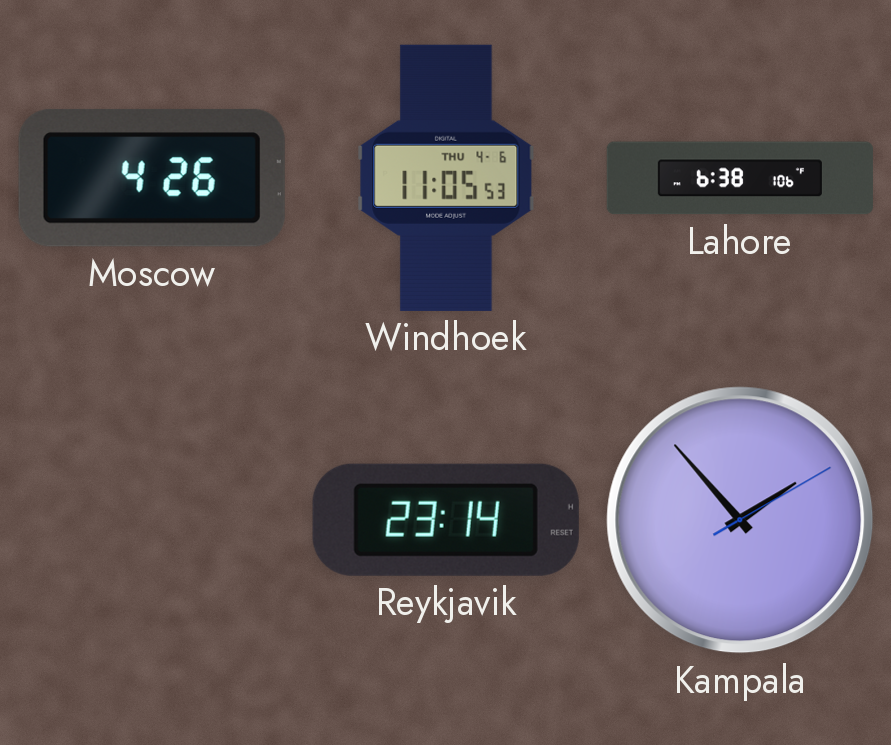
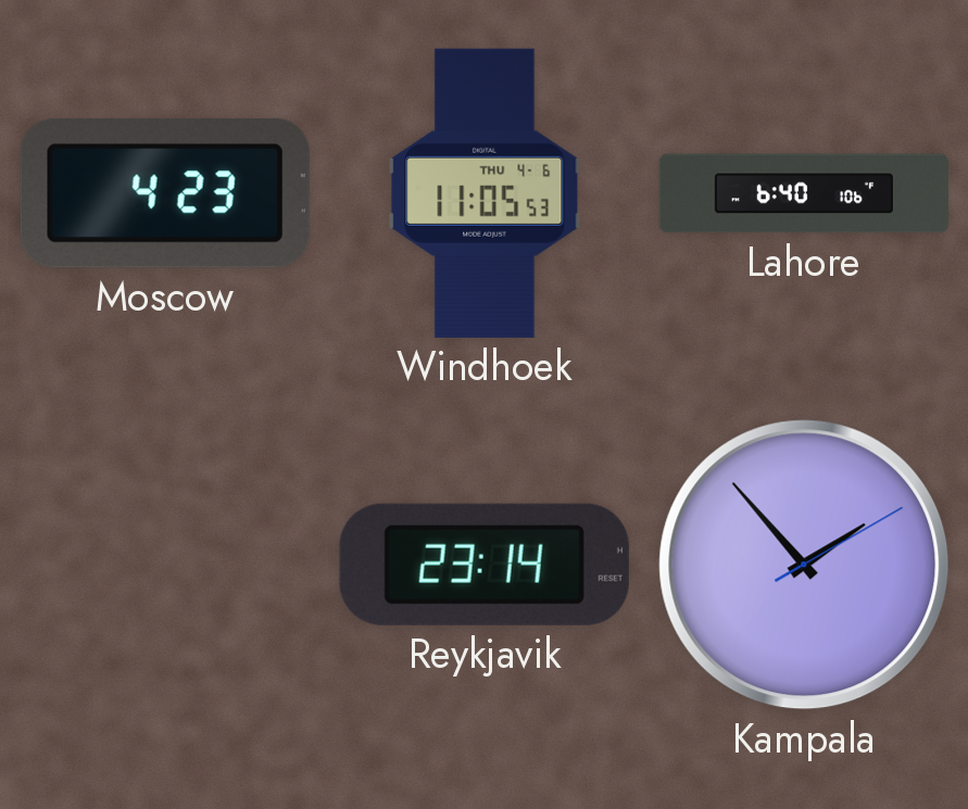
Moscow: 4:26 -> 4:23
Lahore: 6:38 -> 6:40
